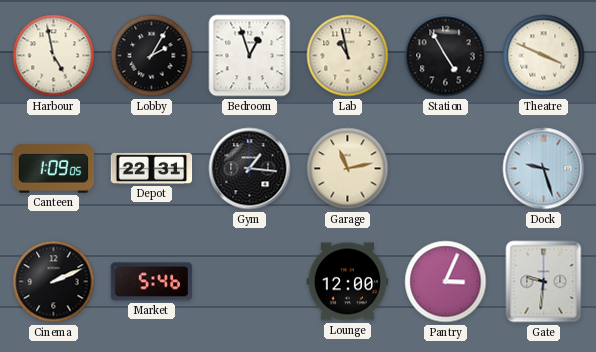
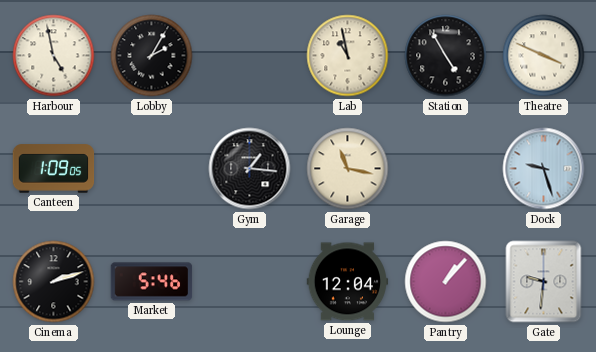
Bedroom: 12:57 -> none
Depot: 22:31 -> none
Garage: 11:13 -> 11:17
Cinema: 2:11 -> 2:12
Lounge: 12:00 -> 12:04
Pantry: 3:04 -> 1:07
